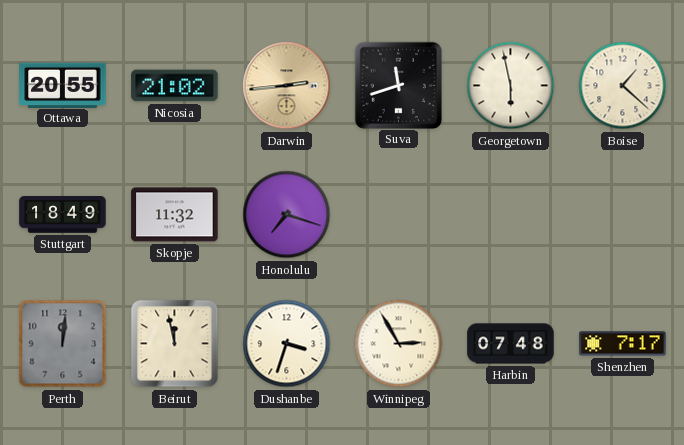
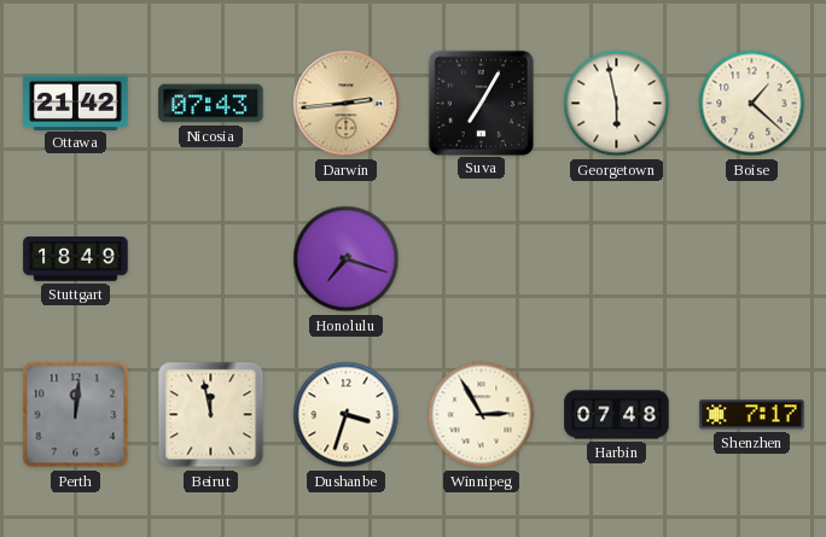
Ottawa: 20:55 -> 21:42
Nicosia: 21:02 -> 07:43
Suva: 11:42 -> 7:05
Skopje: 11:32 -> none
